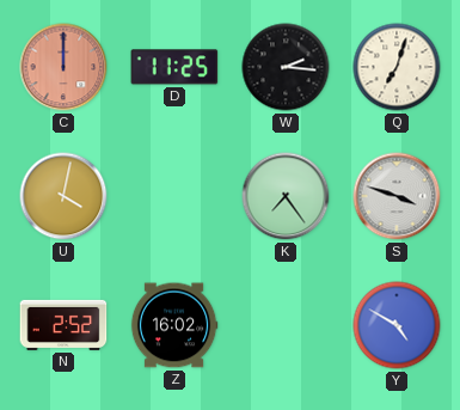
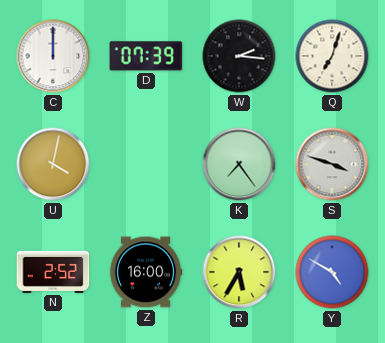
C dial: salmon -> white
D: 11:25 -> 07:39
Z: 16:02 -> 16:00
R: none -> 5:35
